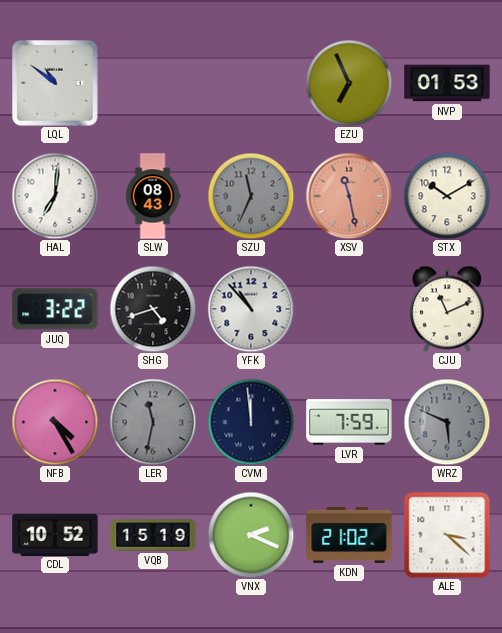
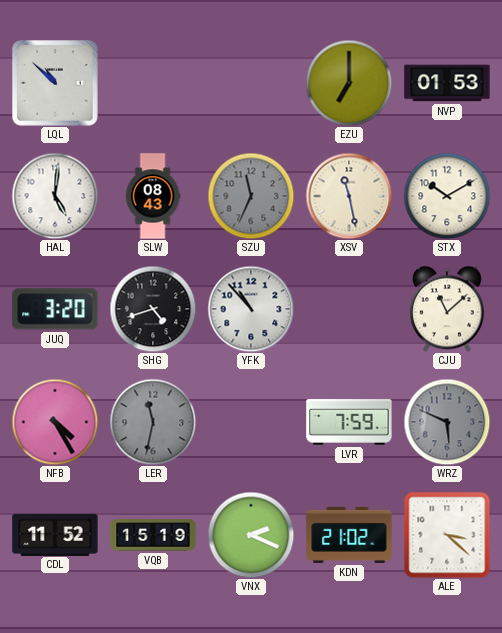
LQL: 10:51 -> 10:52
EZU: 6:56 -> 7:00
HAL: 7:01 -> 5:01
XSV dial: salmon -> cream
JUQ: 3:22 -> 3:20
CJU: 11:11 -> 11:08
CVM: 11:59 -> none
CDL: 10:52 -> 11:52
